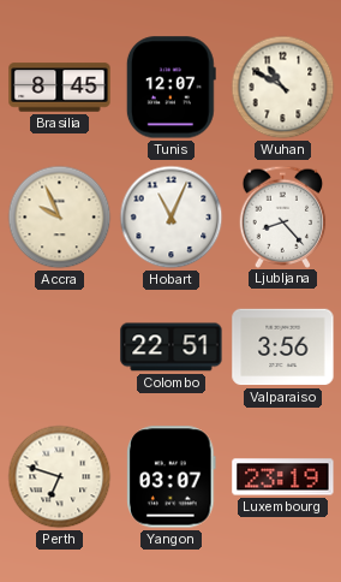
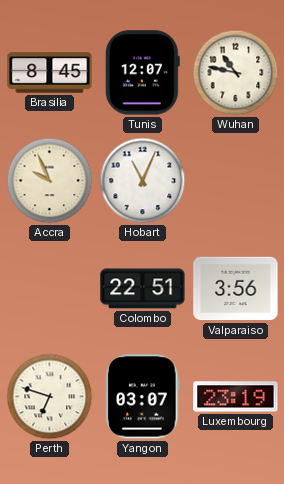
Wuhan: 10:50 -> 10:47
Ljubljana: 8:23 -> none
